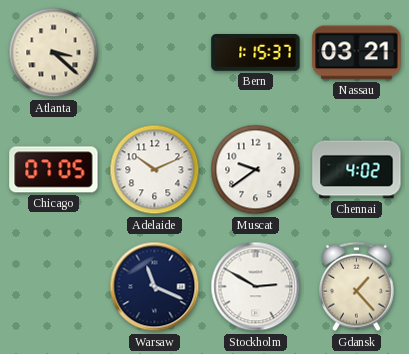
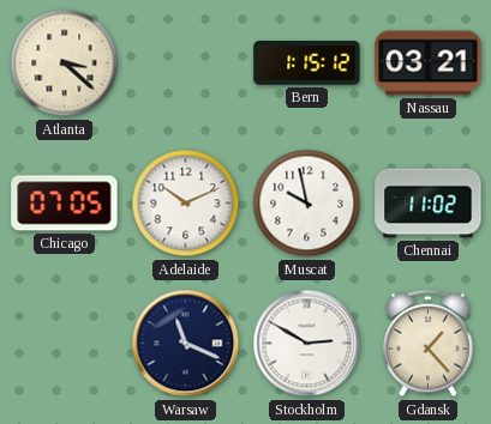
Bern: 1:15:37 -> 1:15:12
Muscat: 9:39 -> 9:58
Chennai: 4:02 -> 11:02
